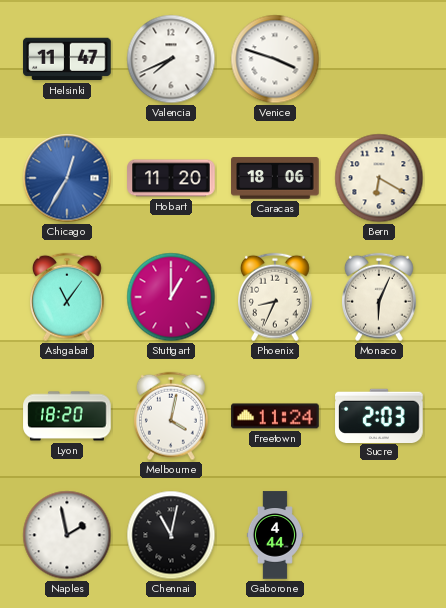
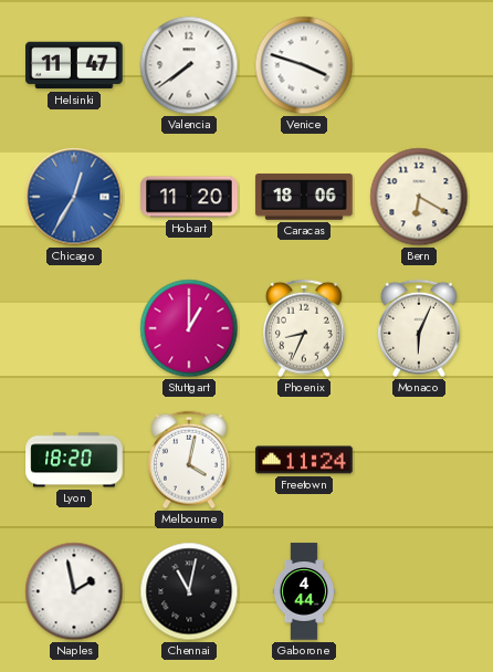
Valencia: 7:41 -> 7:39
Ashgabat: 11:06 -> none
Sucre: 2:03 -> none
